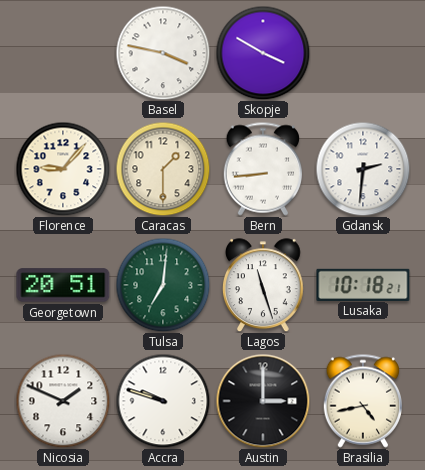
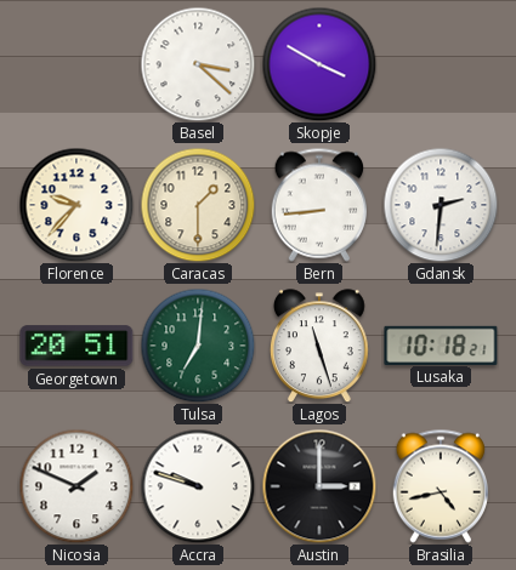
Basel: 3:47 -> 3:22
Florence: 9:07 -> 9:37
